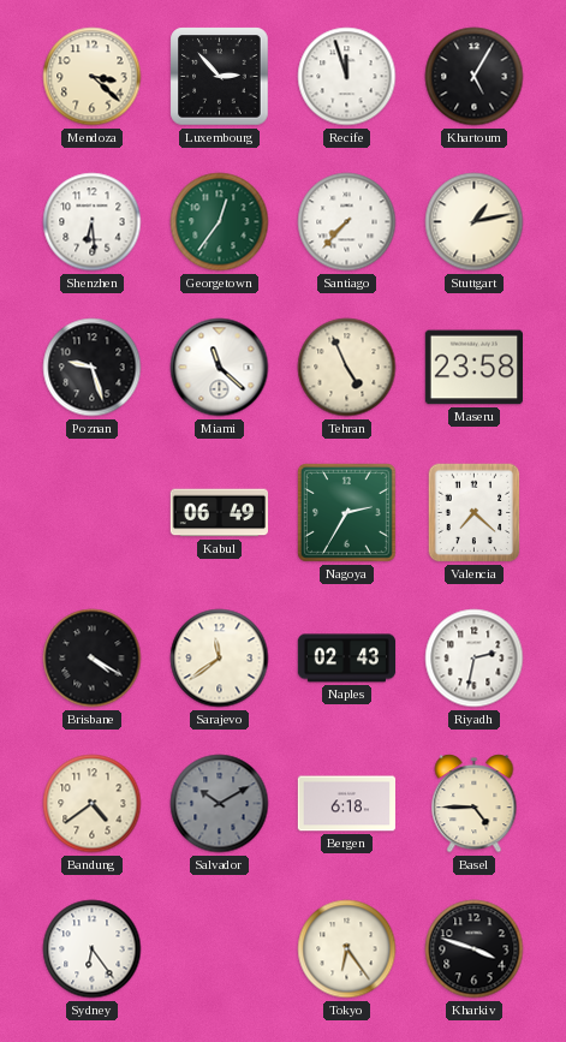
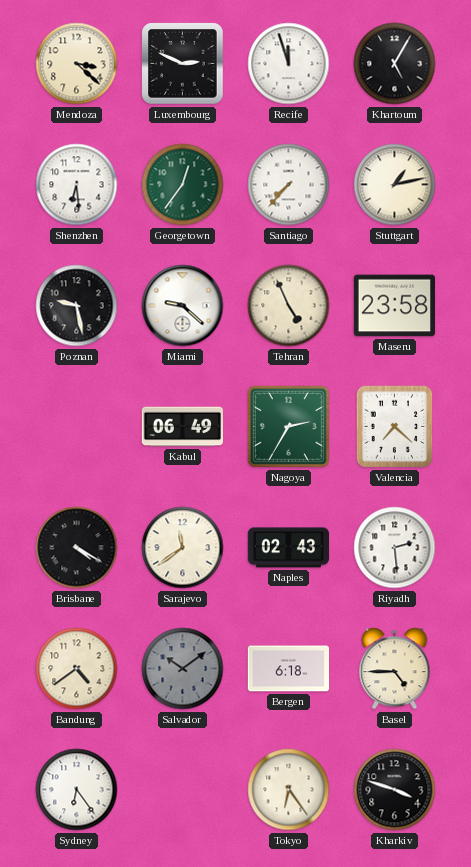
Luxembourg: 2:53 -> 2:49
Poznan: 9:27 -> 9:28
Miami: 11:22 -> 9:22
Riyadh: 2:32 -> 2:29
Salvador: 10:10 -> 10:09
